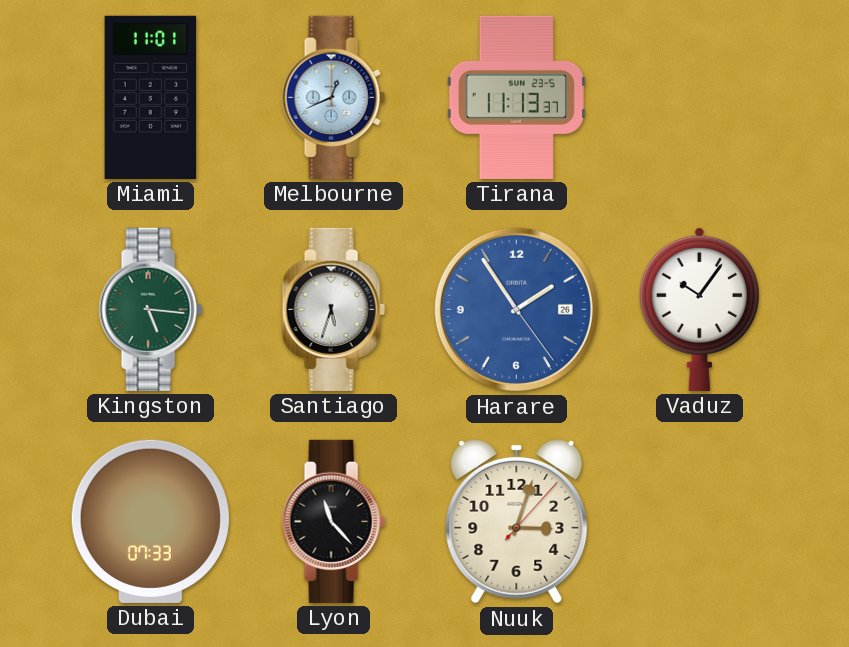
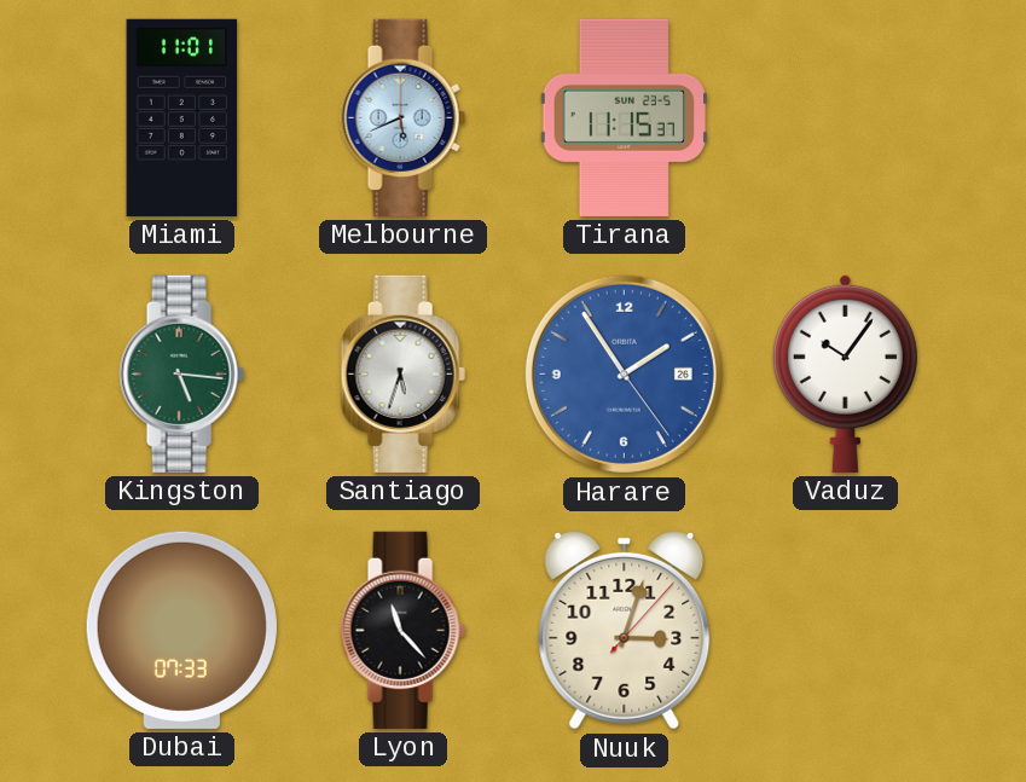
Melbourne: 12:41 -> 5:41
Tirana: 11:13 -> 11:15
